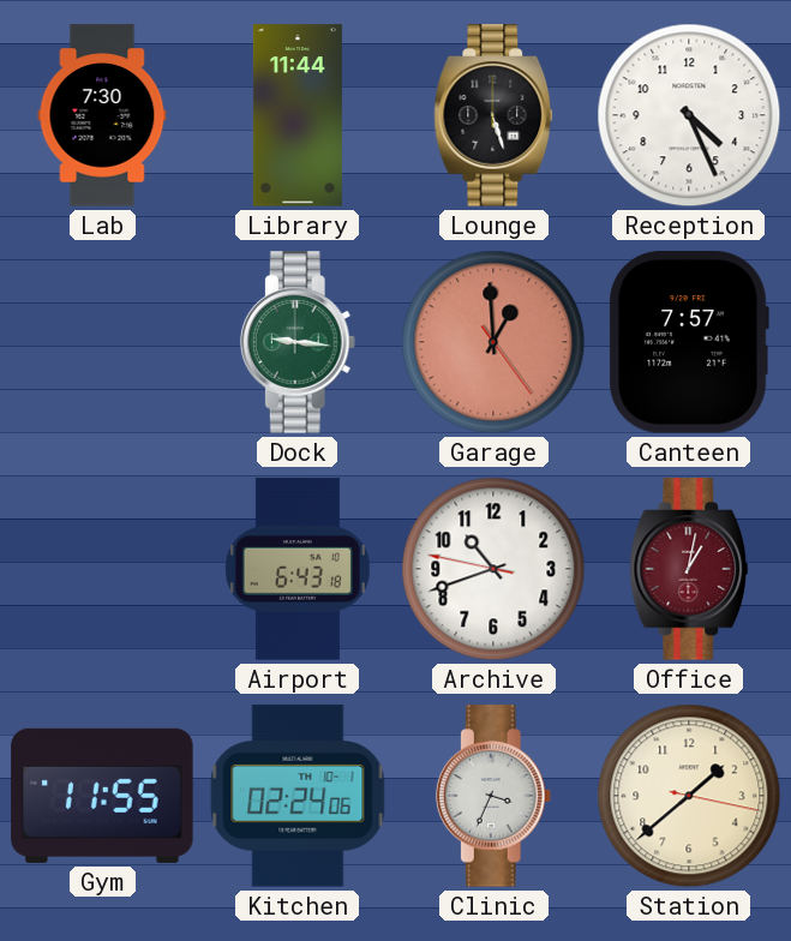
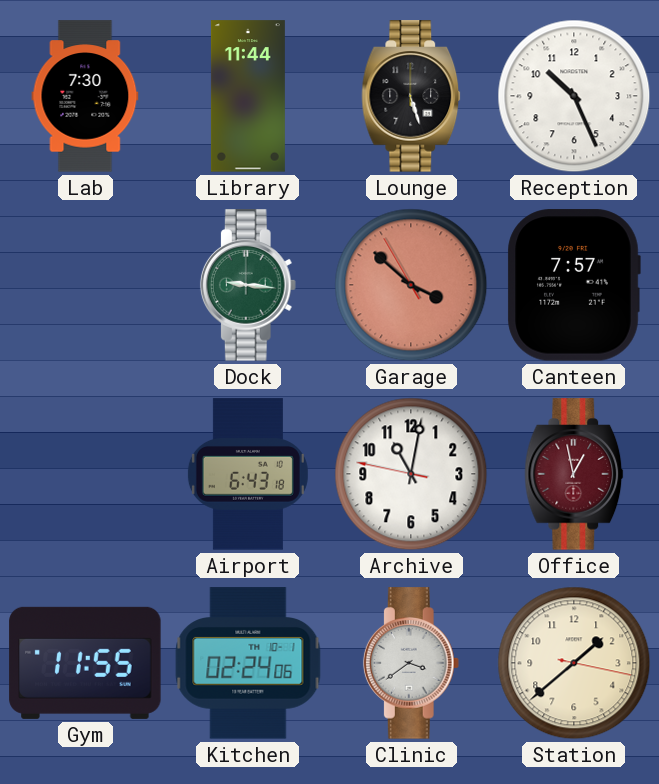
Reception: 4:26 -> 10:26
Garage: 12:59 -> 3:51
Archive: 10:41 -> 11:01
Office: 1:02 -> 12:58
Clinic: 3:34 -> 3:39
